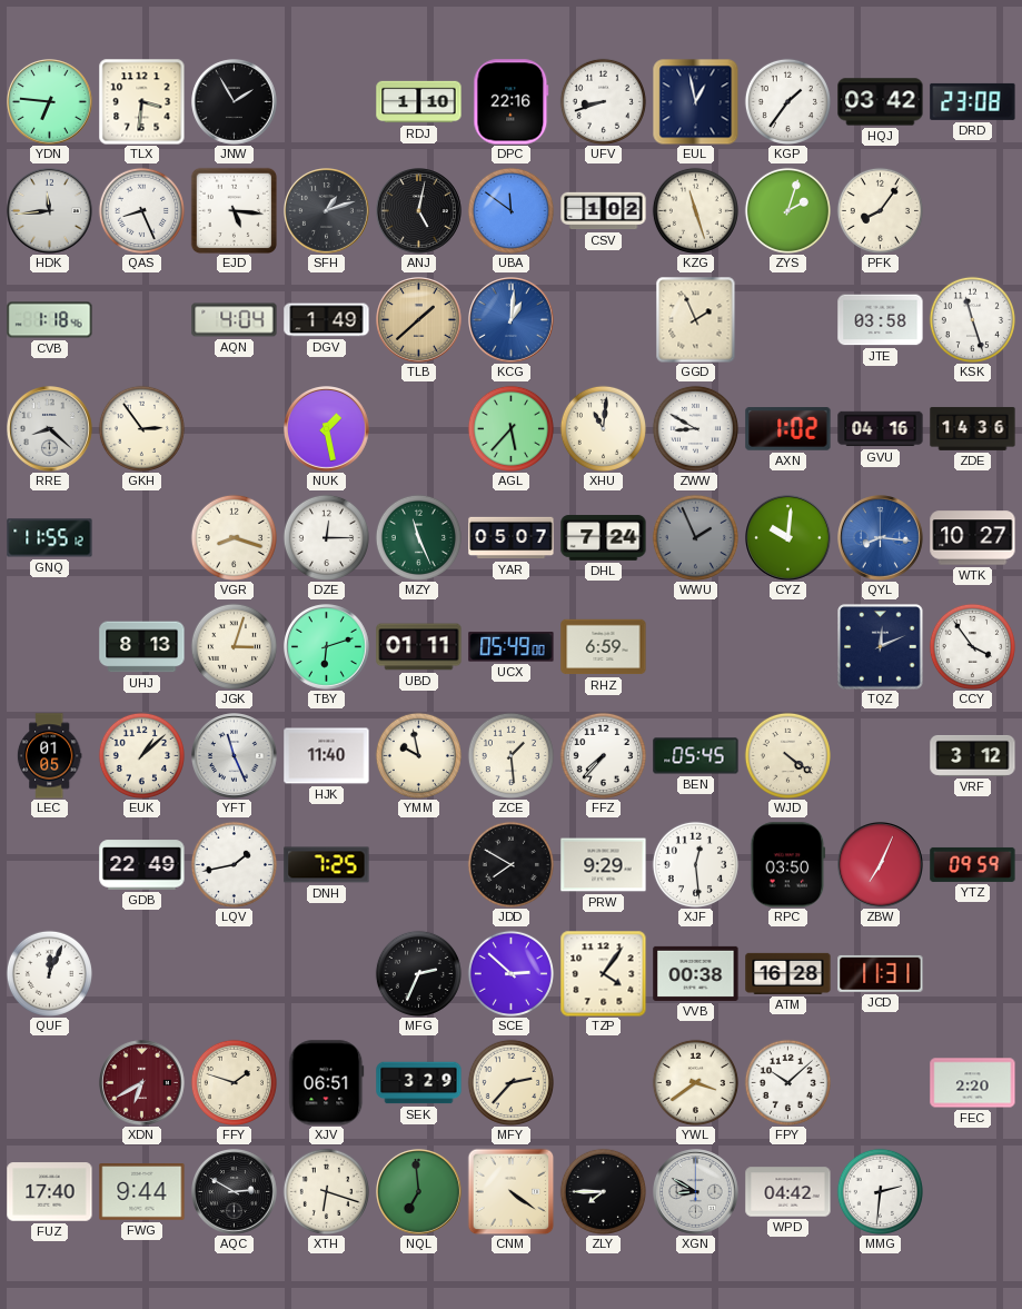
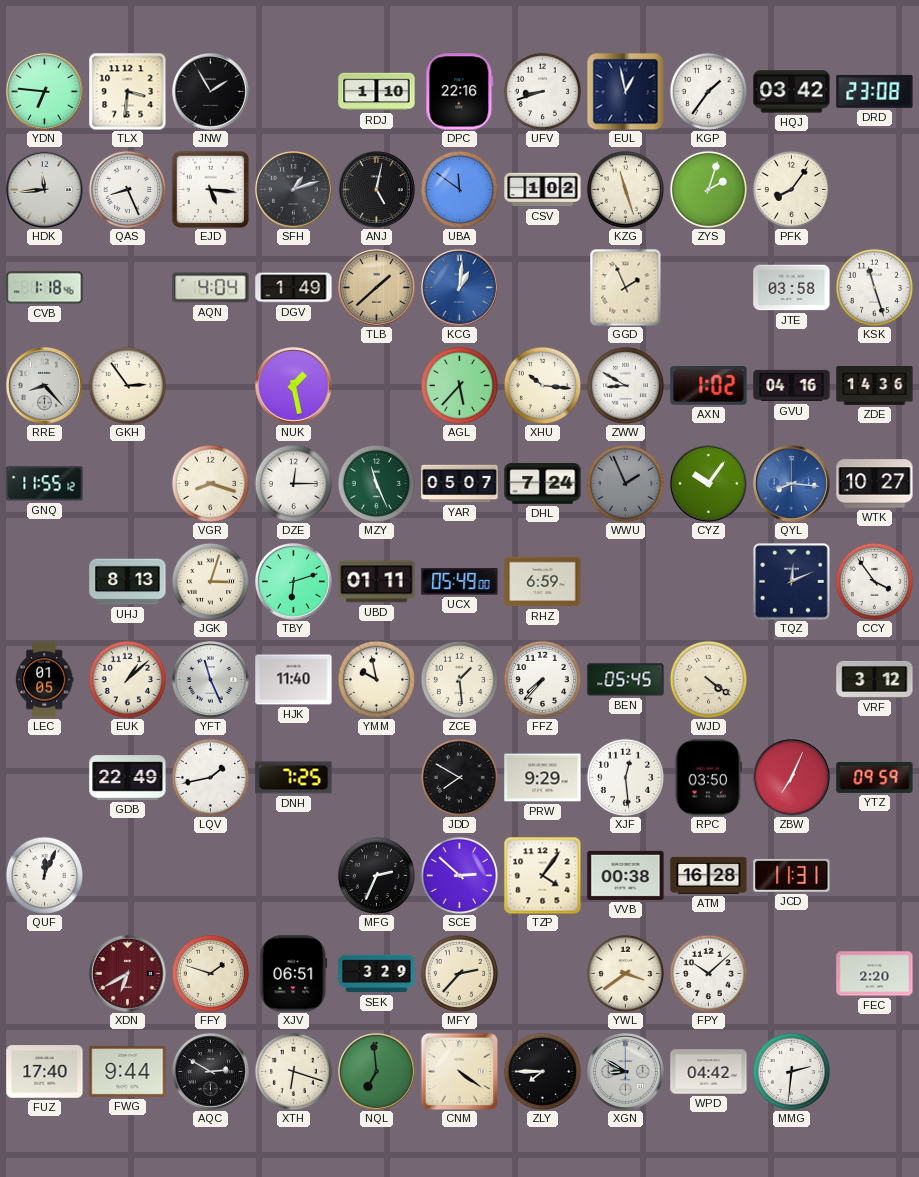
RRE: 8:22 -> 8:23
XHU: 11:01 -> 10:16
CYZ: 10:01 -> 10:06
